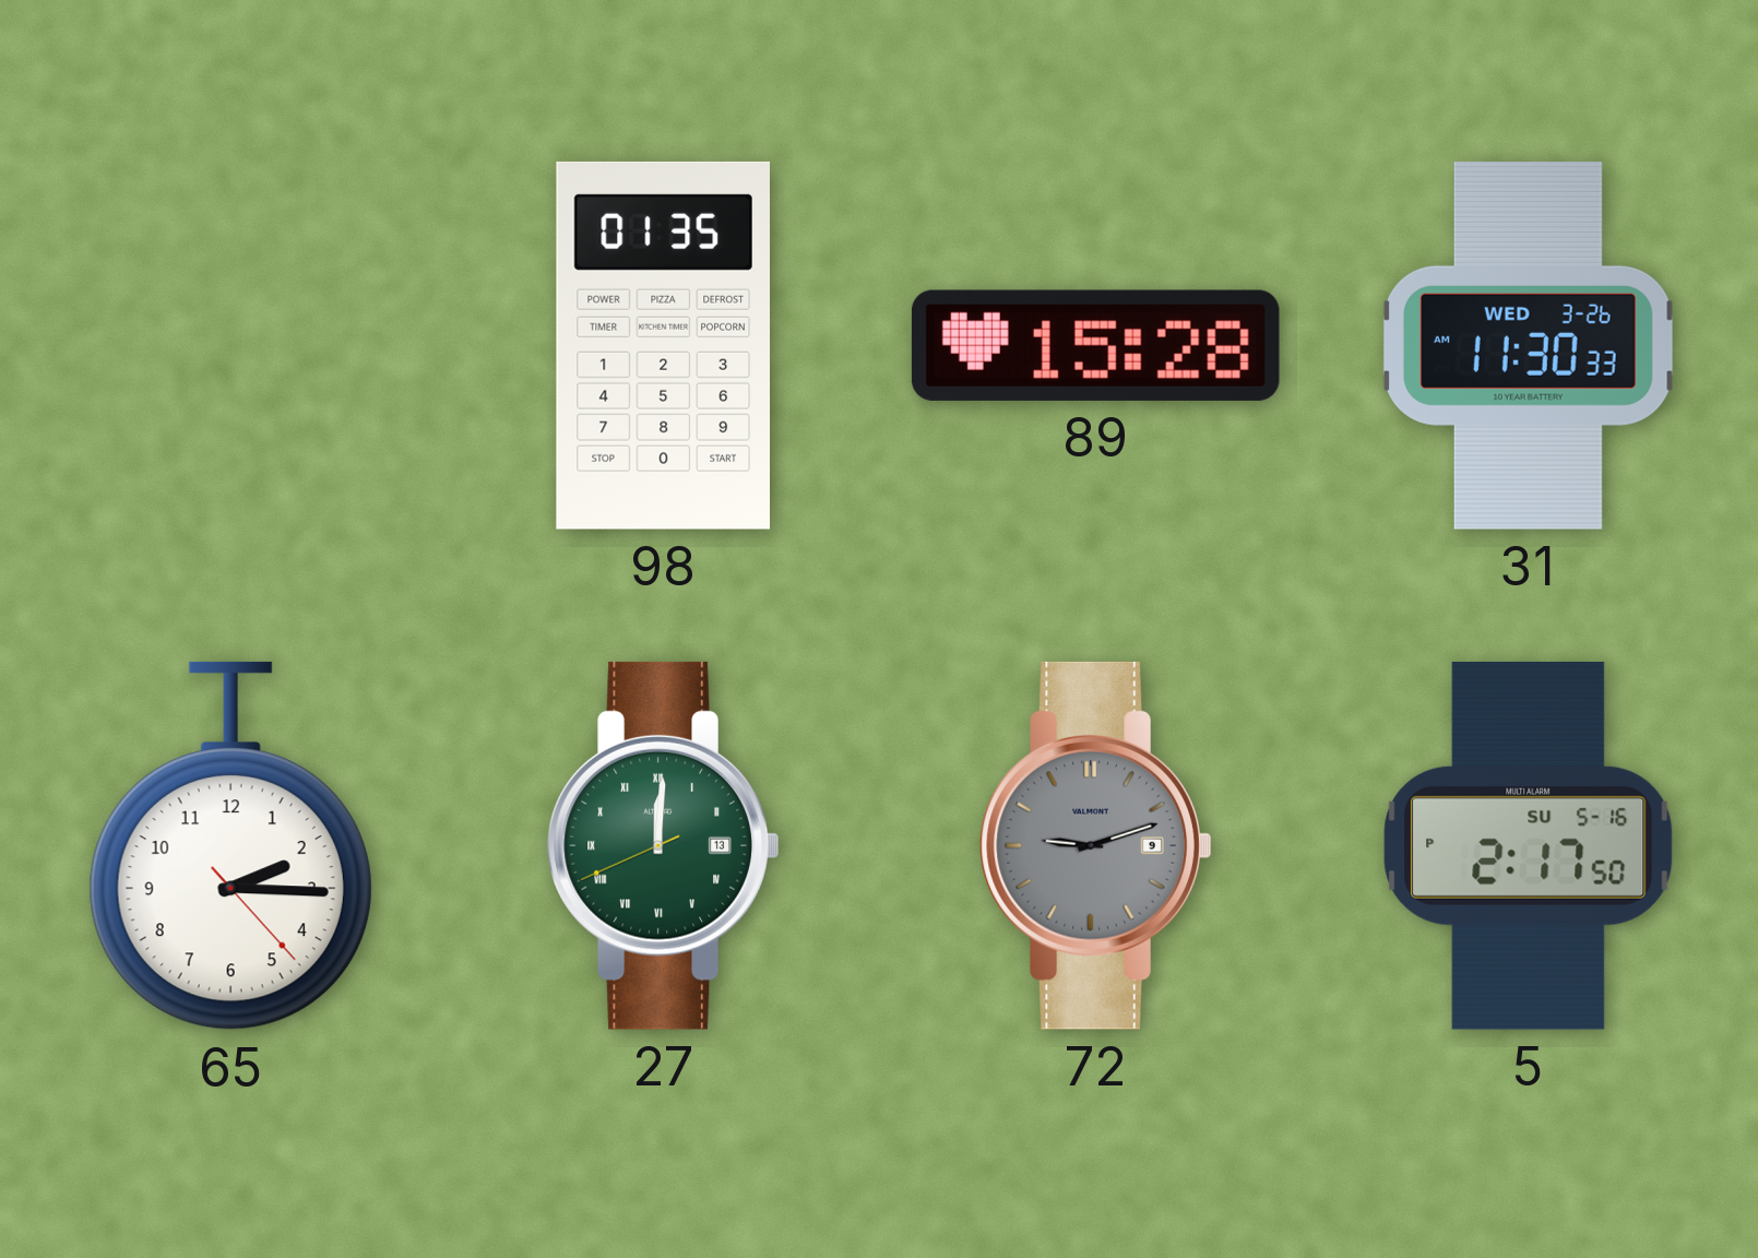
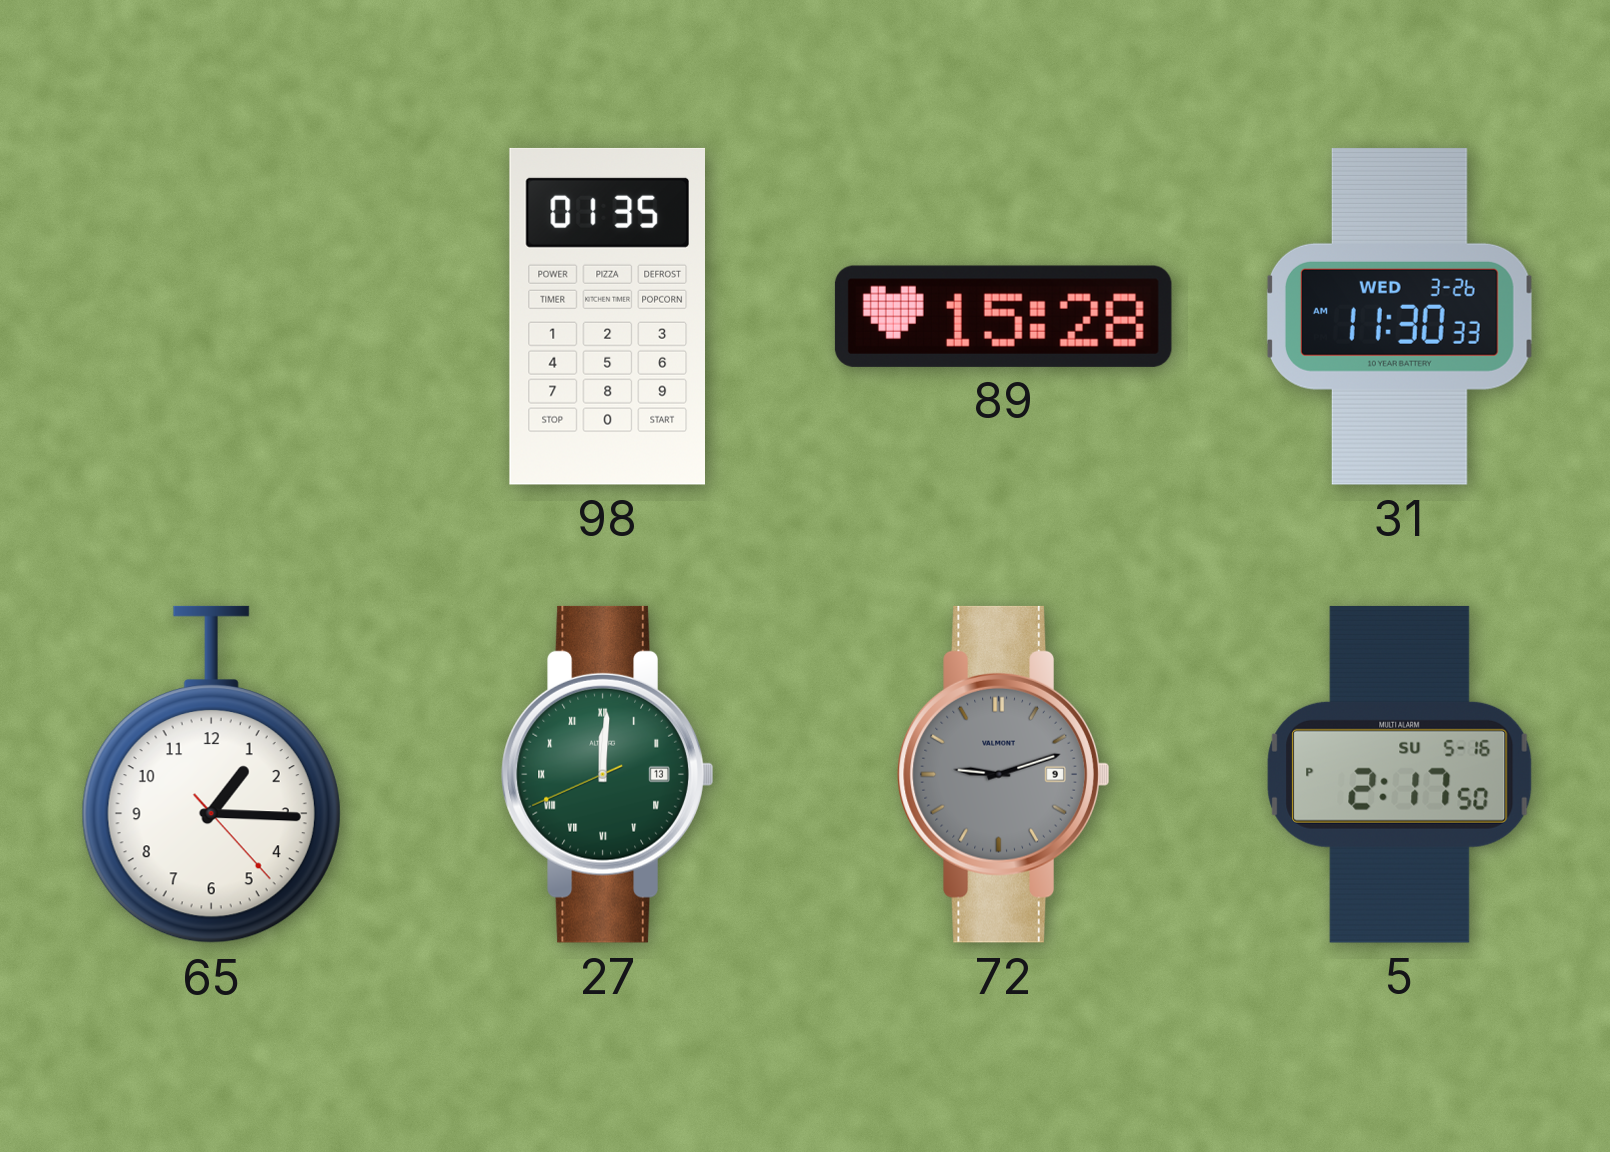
65: 2:15 -> 1:15
